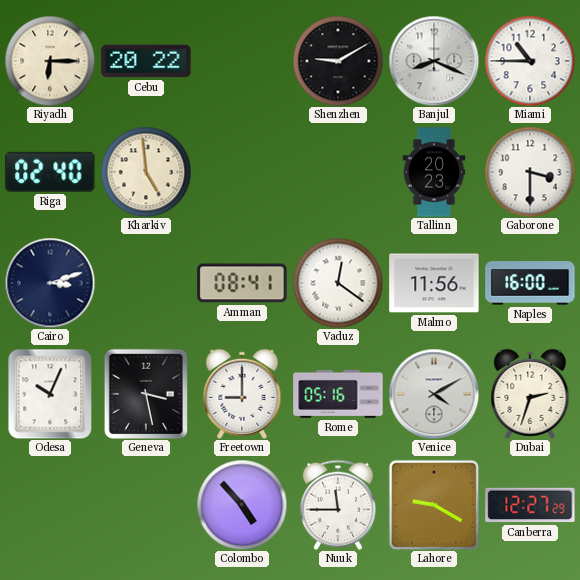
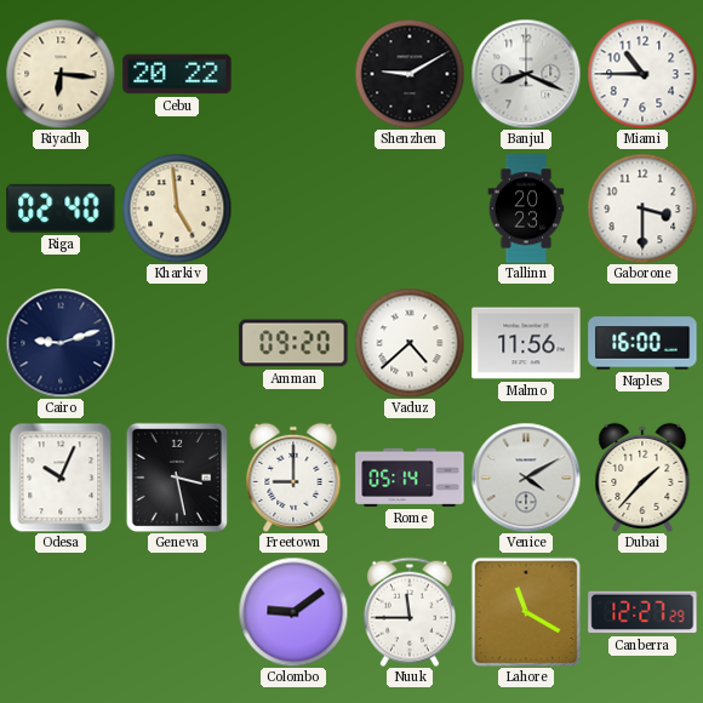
Riyadh: 6:15 -> 6:16
Cairo: 3:12 -> 9:12
Amman: 08:41 -> 09:20
Vaduz: 12:21 -> 4:38
Rome: 05:16 -> 05:14
Dubai: 2:33 -> 1:37
Colombo: 4:53 -> 9:09
Lahore: 9:20 -> 11:20
